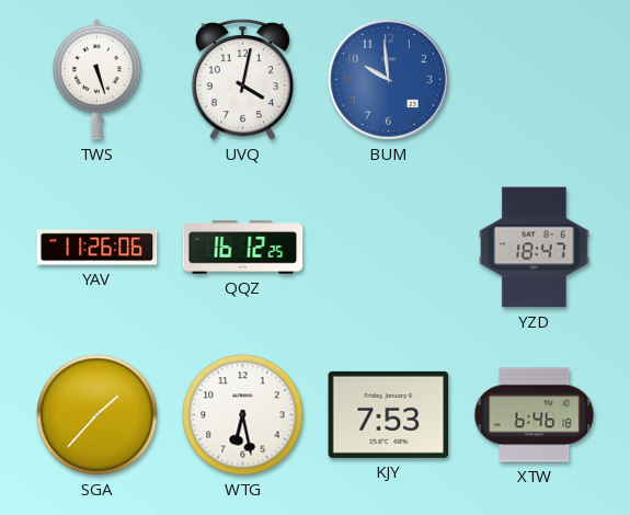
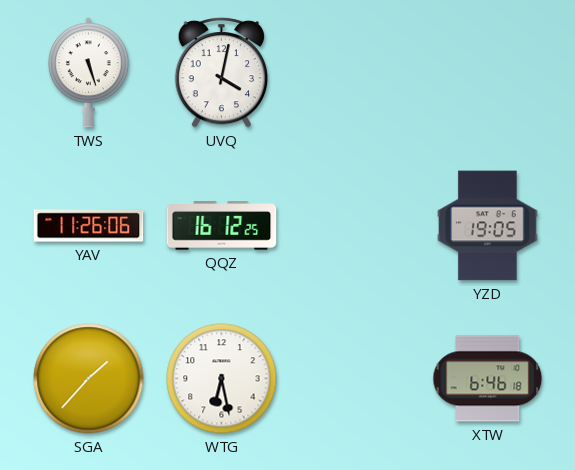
BUM: 9:59 -> none
YZD: 18:47 -> 19:05
KJY: 7:53 -> none
